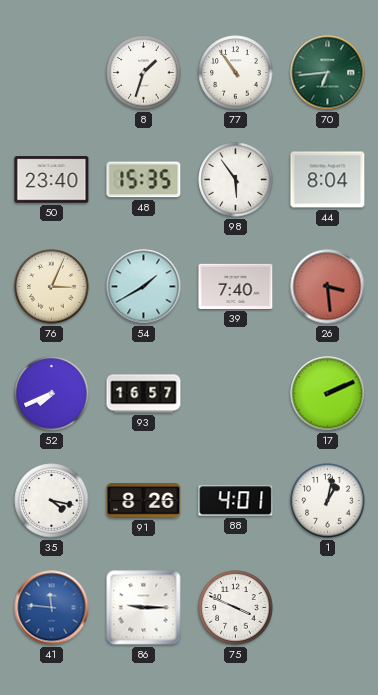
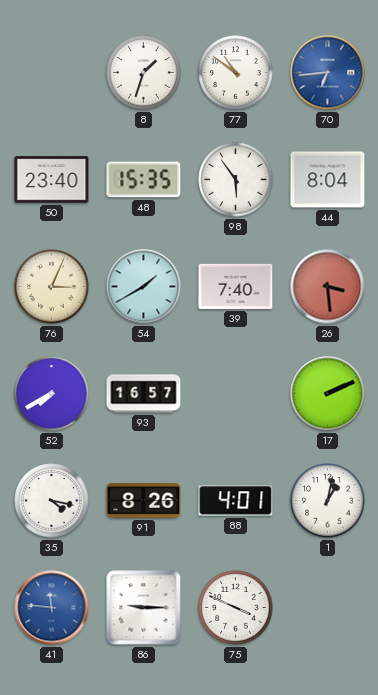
77: 10:54 -> 10:51
70 dial: green -> blue
52: 7:41 -> 7:40
